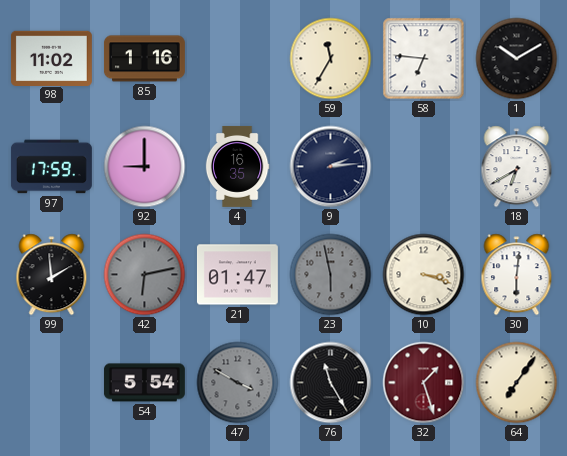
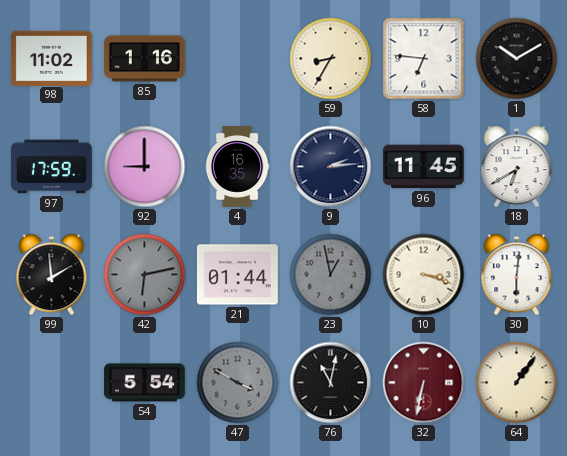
59: 11:35 -> 8:35
96: none -> 11:45
21: 01:47 -> 01:44
23: 5:58 -> 12:58
76: 11:25 -> 11:02
32: 1:27 -> 6:32
64: 7:06 -> 1:06
